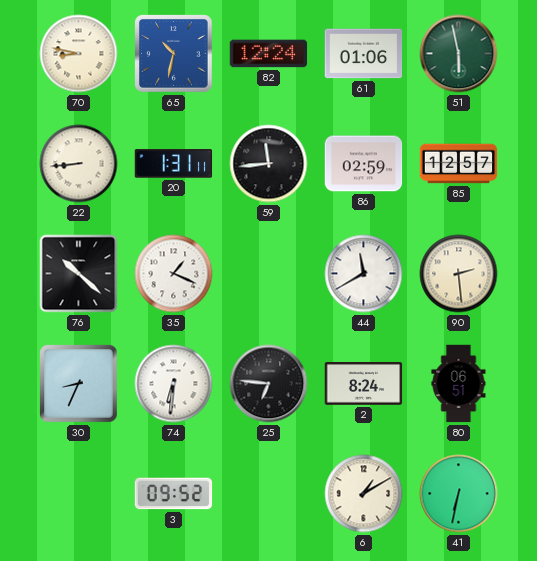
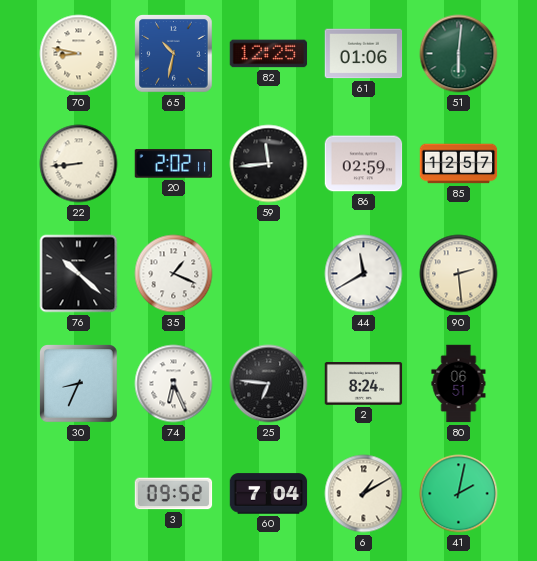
82: 12:24 -> 12:25
51: 5:58 -> 6:01
20: 1:31 -> 2:02
74: 6:31 -> 6:26
60: none -> 7:04
41: 6:32 -> 2:02
